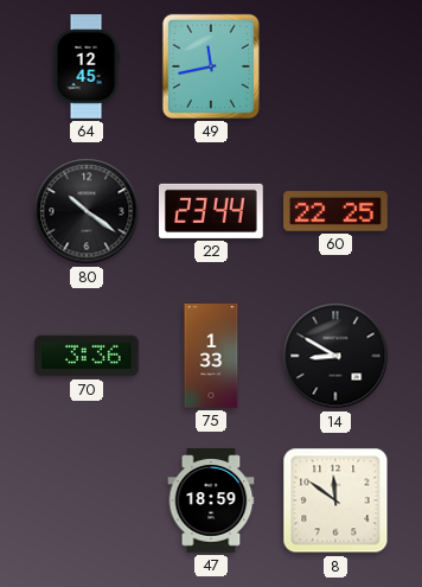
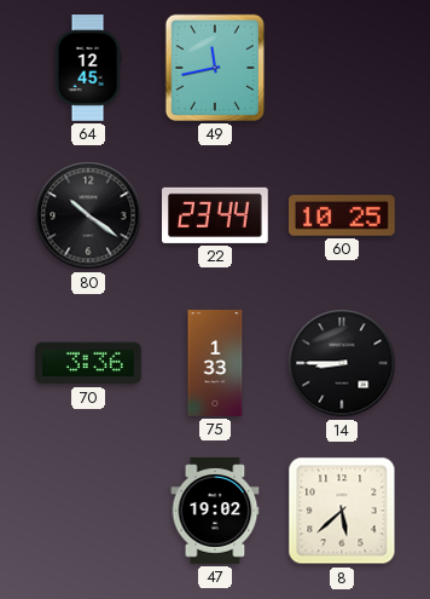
60: 22:25 -> 10:25
14: 8:50 -> 8:45
47: 18:59 -> 19:02
8: 11:51 -> 5:38
